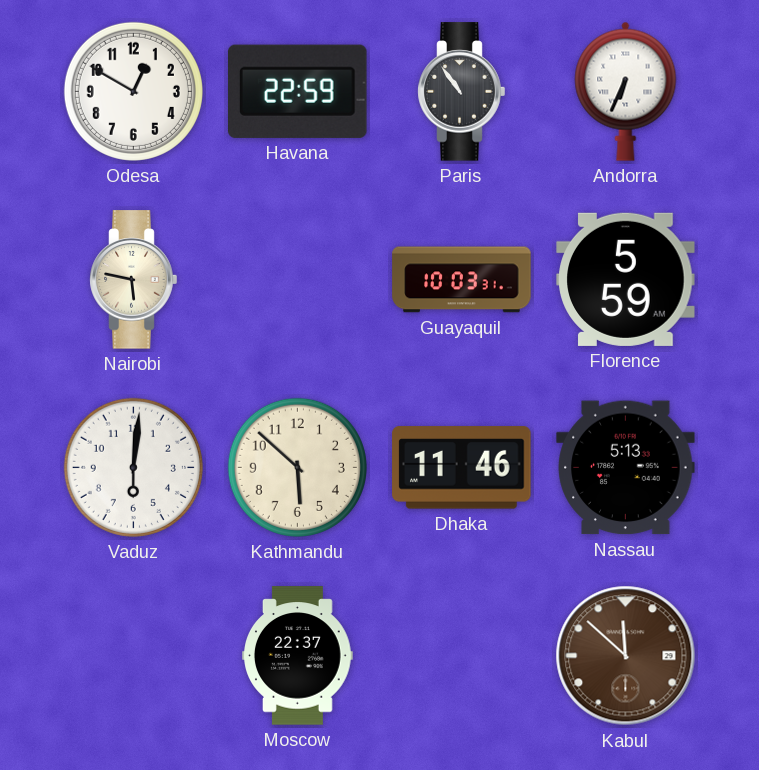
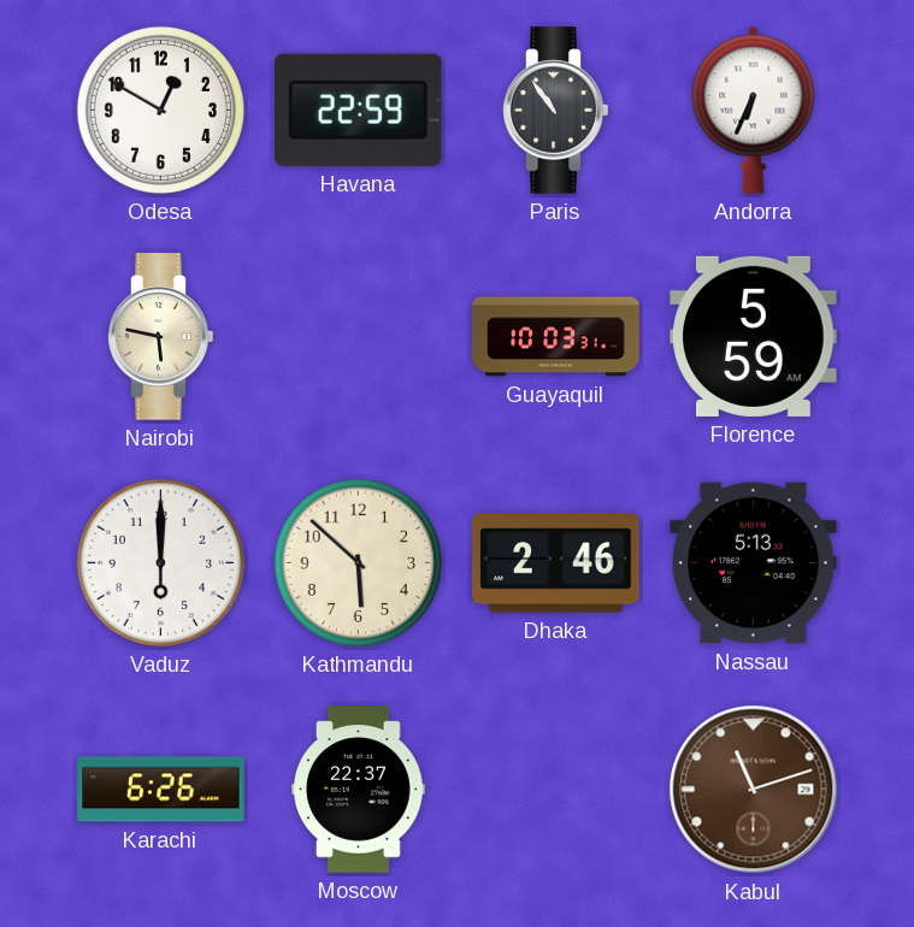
Vaduz: 6:01 -> 6:00
Dhaka: 11:46 -> 2:46
Karachi: none -> 6:26
Kabul: 11:52 -> 11:12
